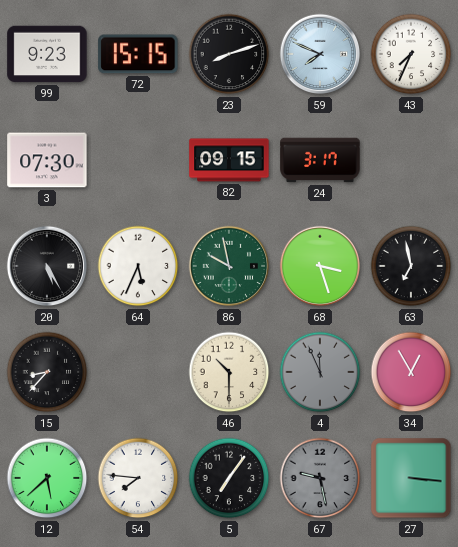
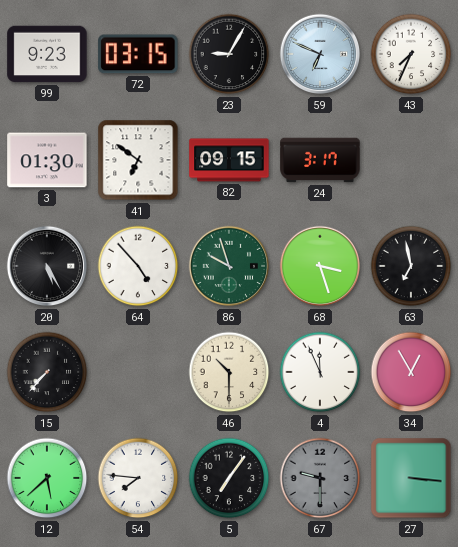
72: 15:15 -> 03:15
23: 8:12 -> 9:05
59: 7:49 -> 6:49
3: 07:30 -> 01:30
41: none -> 6:51
64: 5:34 -> 4:53
86: 9:58 -> 9:57
15: 8:37 -> 7:37
4 dial: grey -> white
67: 9:28 -> 9:30
